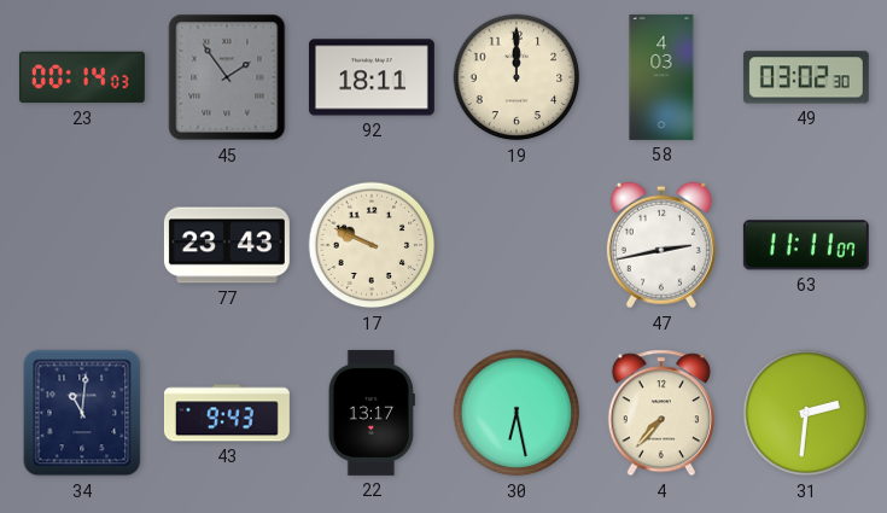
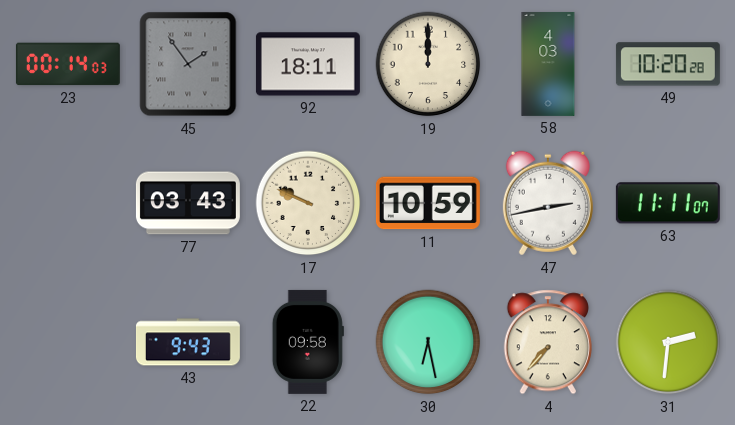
49: 03:02 -> 10:20
77: 23:43 -> 03:43
11: none -> 10:59
34: 11:01 -> none
22: 13:17 -> 09:58
